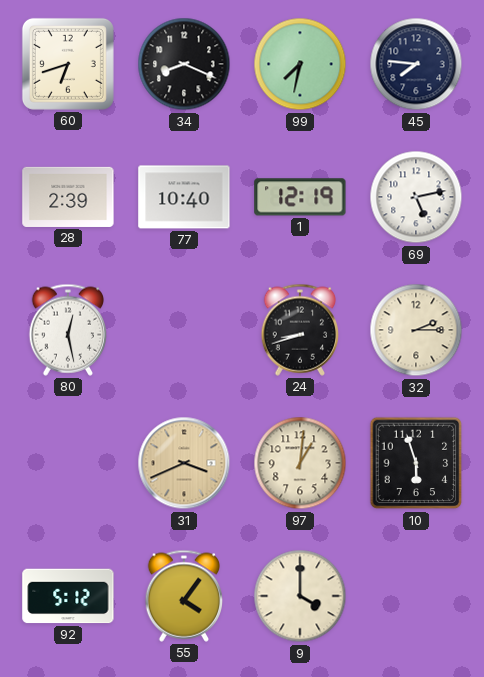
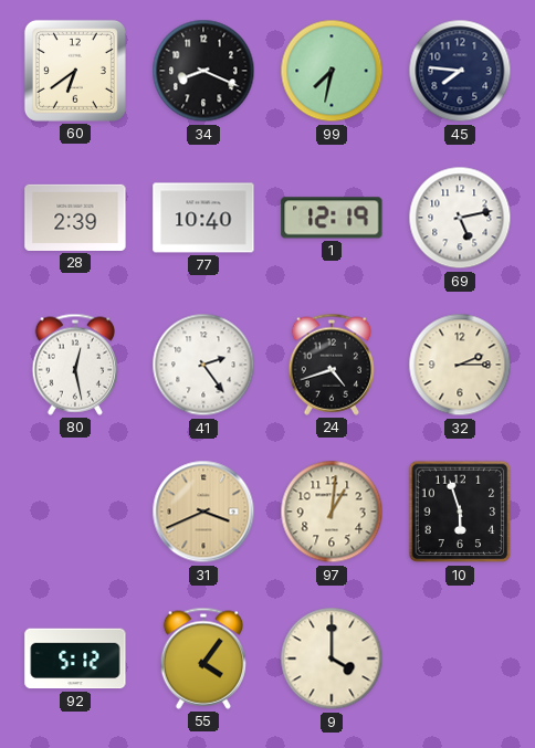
60: 6:42 -> 6:39
41: none -> 2:24
24: 8:42 -> 4:42
